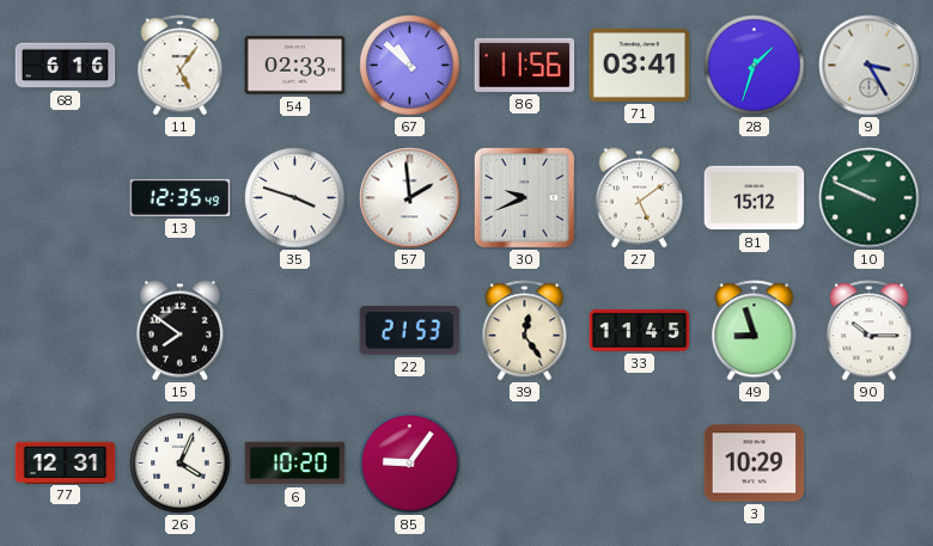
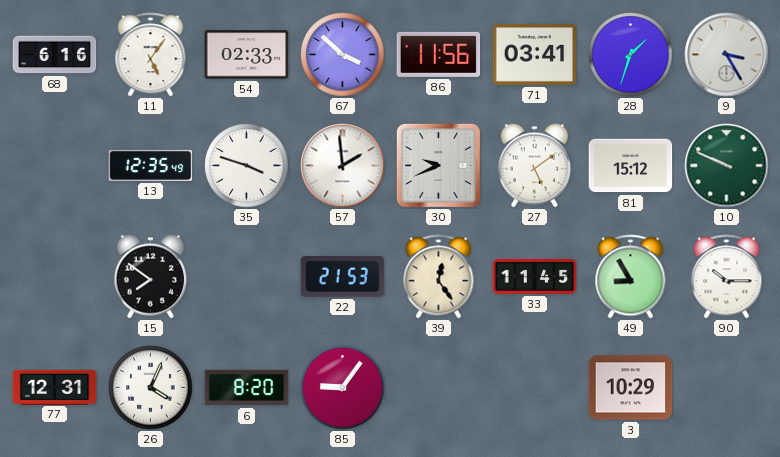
67: 10:52 -> 3:52
49: 8:57 -> 8:55
6: 10:20 -> 8:20
